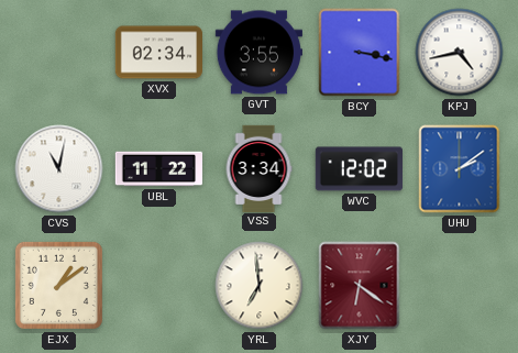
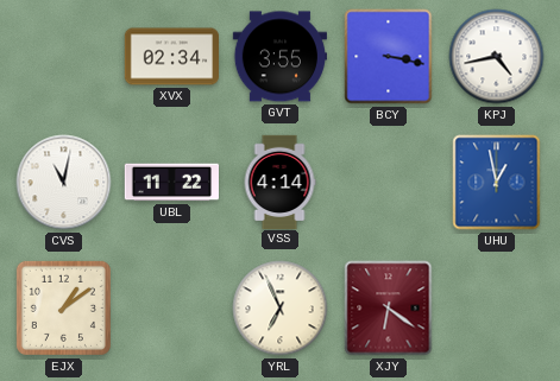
VSS: 3:34 -> 4:14
WVC: 12:02 -> none
UHU: 2:09 -> 12:58
YRL: 6:59 -> 6:56
